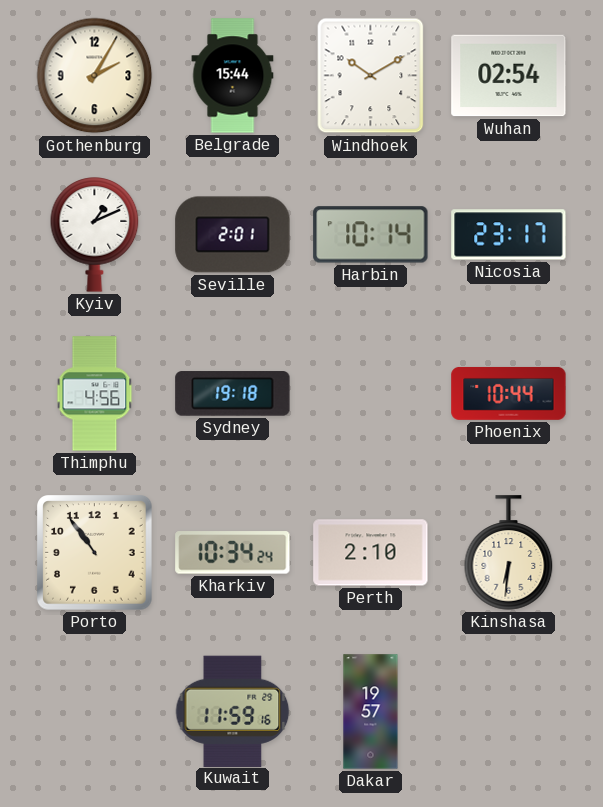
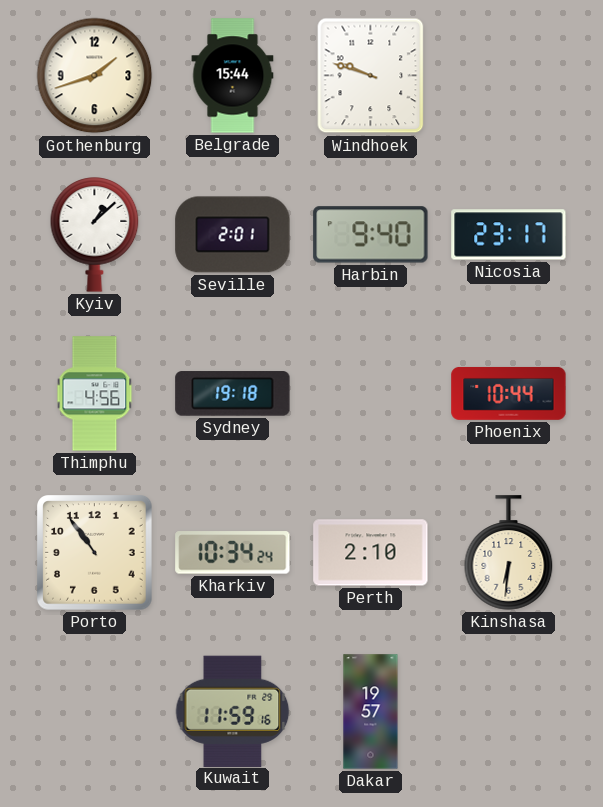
Gothenburg: 2:05 -> 1:42
Windhoek: 10:10 -> 9:48
Wuhan: 02:54 -> none
Kyiv: 1:11 -> 1:08
Harbin: 10:14 -> 9:40
